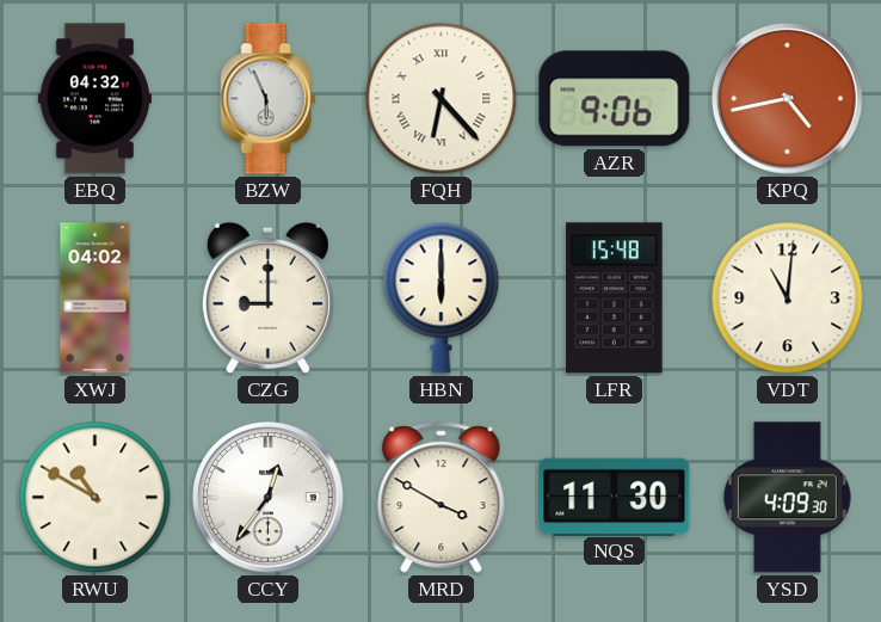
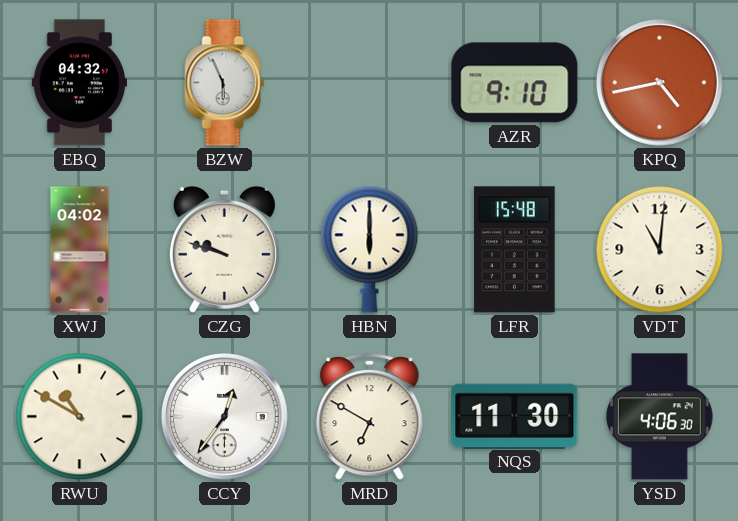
FQH: 6:23 -> none
AZR: 9:06 -> 9:10
CZG: 9:00 -> 9:48
MRD: 3:50 -> 6:50
YSD: 4:09 -> 4:06
